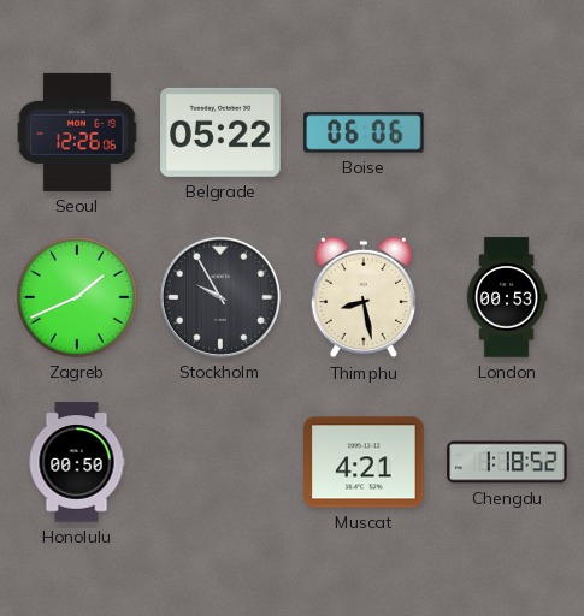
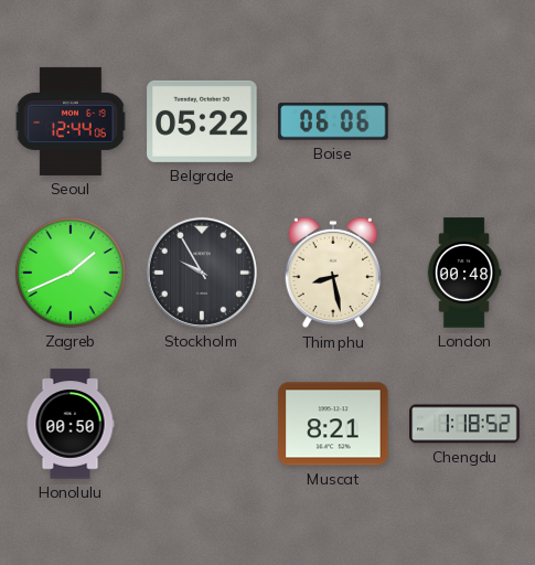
Seoul: 12:26 -> 12:44
London: 00:53 -> 00:48
Muscat: 4:21 -> 8:21
